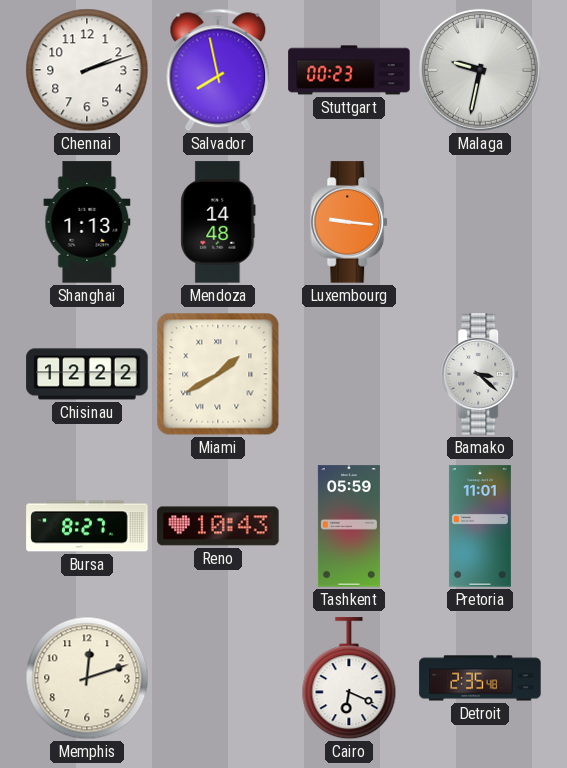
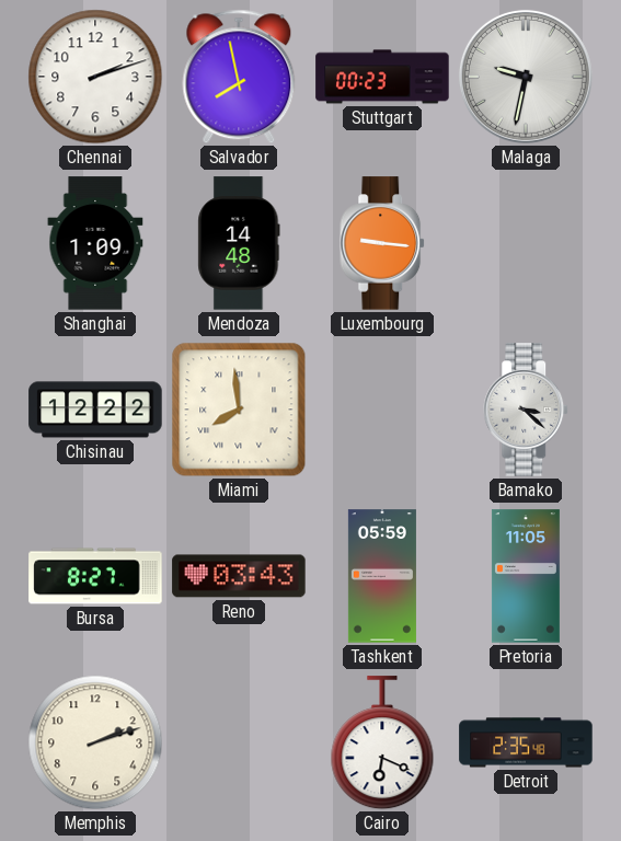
Shanghai: 1:13 -> 1:09
Miami: 1:40 -> 7:59
Reno: 10:43 -> 03:43
Pretoria: 11:01 -> 11:05
Memphis: 12:12 -> 2:12
